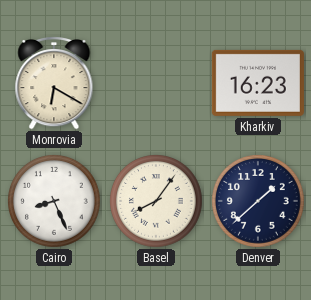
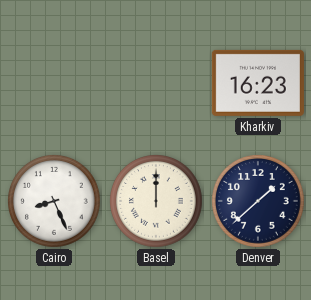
Monrovia: 6:20 -> none
Basel: 8:06 -> 12:00
